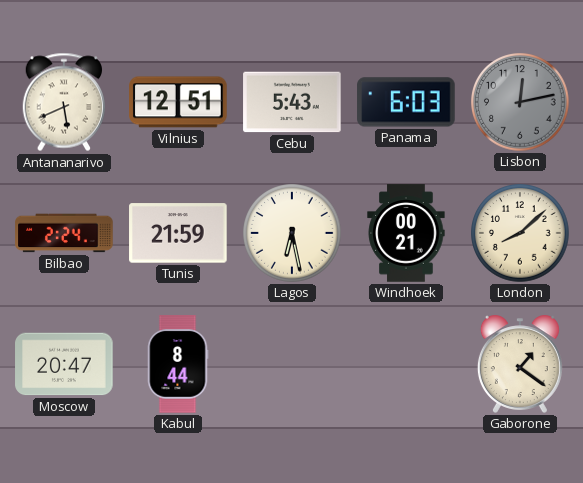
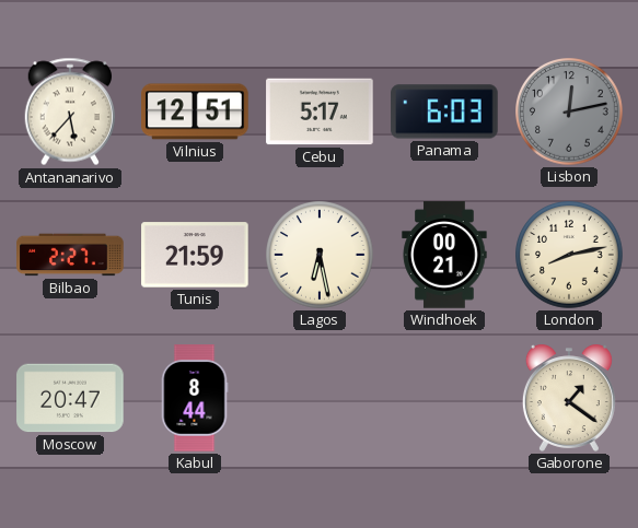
Antananarivo: 5:41 -> 5:37
Cebu: 5:43 -> 5:17
Bilbao: 2:24 -> 2:27
London: 8:08 -> 8:13
